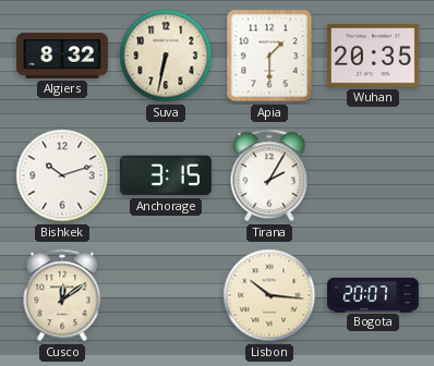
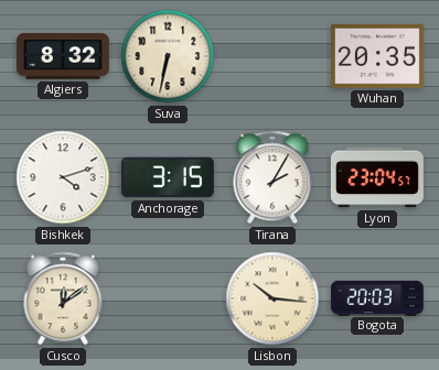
Apia: 1:30 -> none
Bishkek: 10:12 -> 4:12
Lyon: none -> 23:04
Bogota: 20:07 -> 20:03
